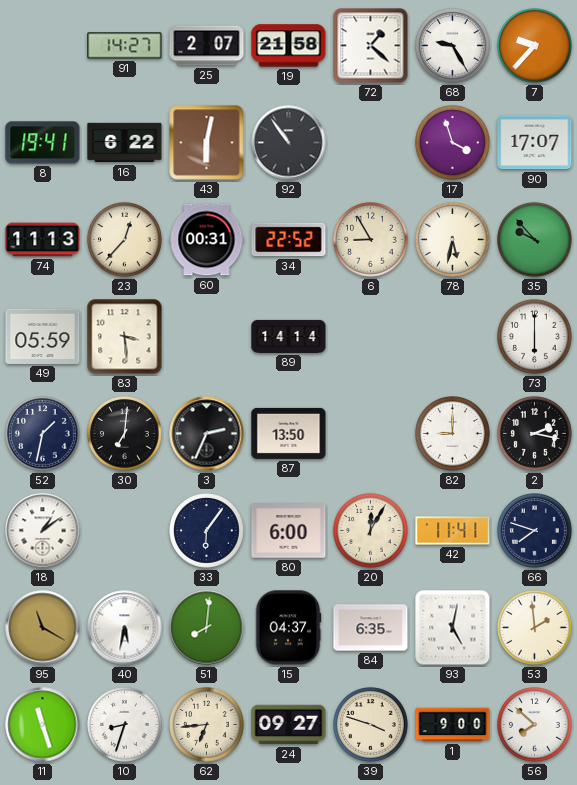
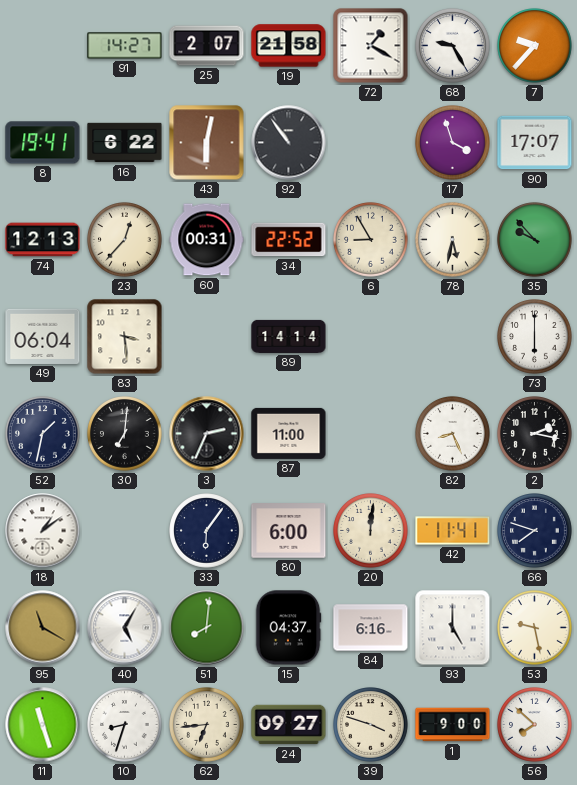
72: 1:22 -> 1:20
74: 11:13 -> 12:13
49: 05:59 -> 06:04
87: 13:50 -> 11:00
82: 9:00 -> 8:26
20: 12:05 -> 12:01
40: 5:32 -> 5:05
84: 6:35 -> 6:16
93: 5:02 -> 5:00
53: 1:59 -> 9:28
